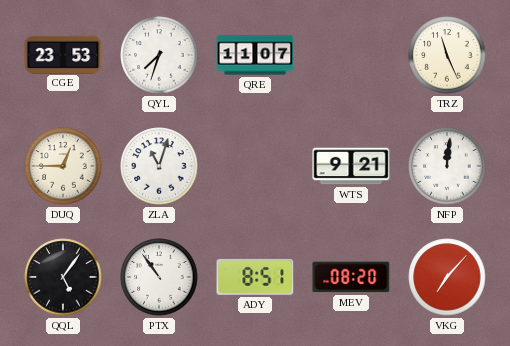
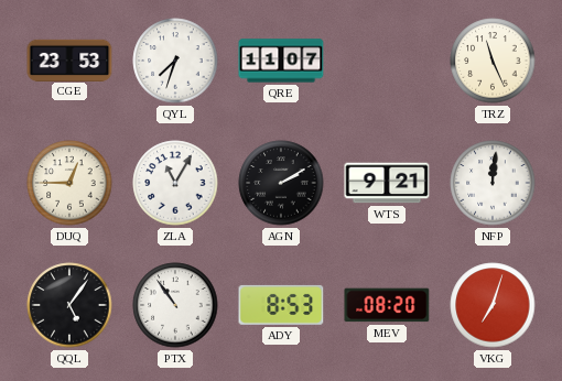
ZLA: 11:03 -> 11:05
AGN: none -> 2:10
ADY: 8:51 -> 8:53
VKG: 7:07 -> 7:03
